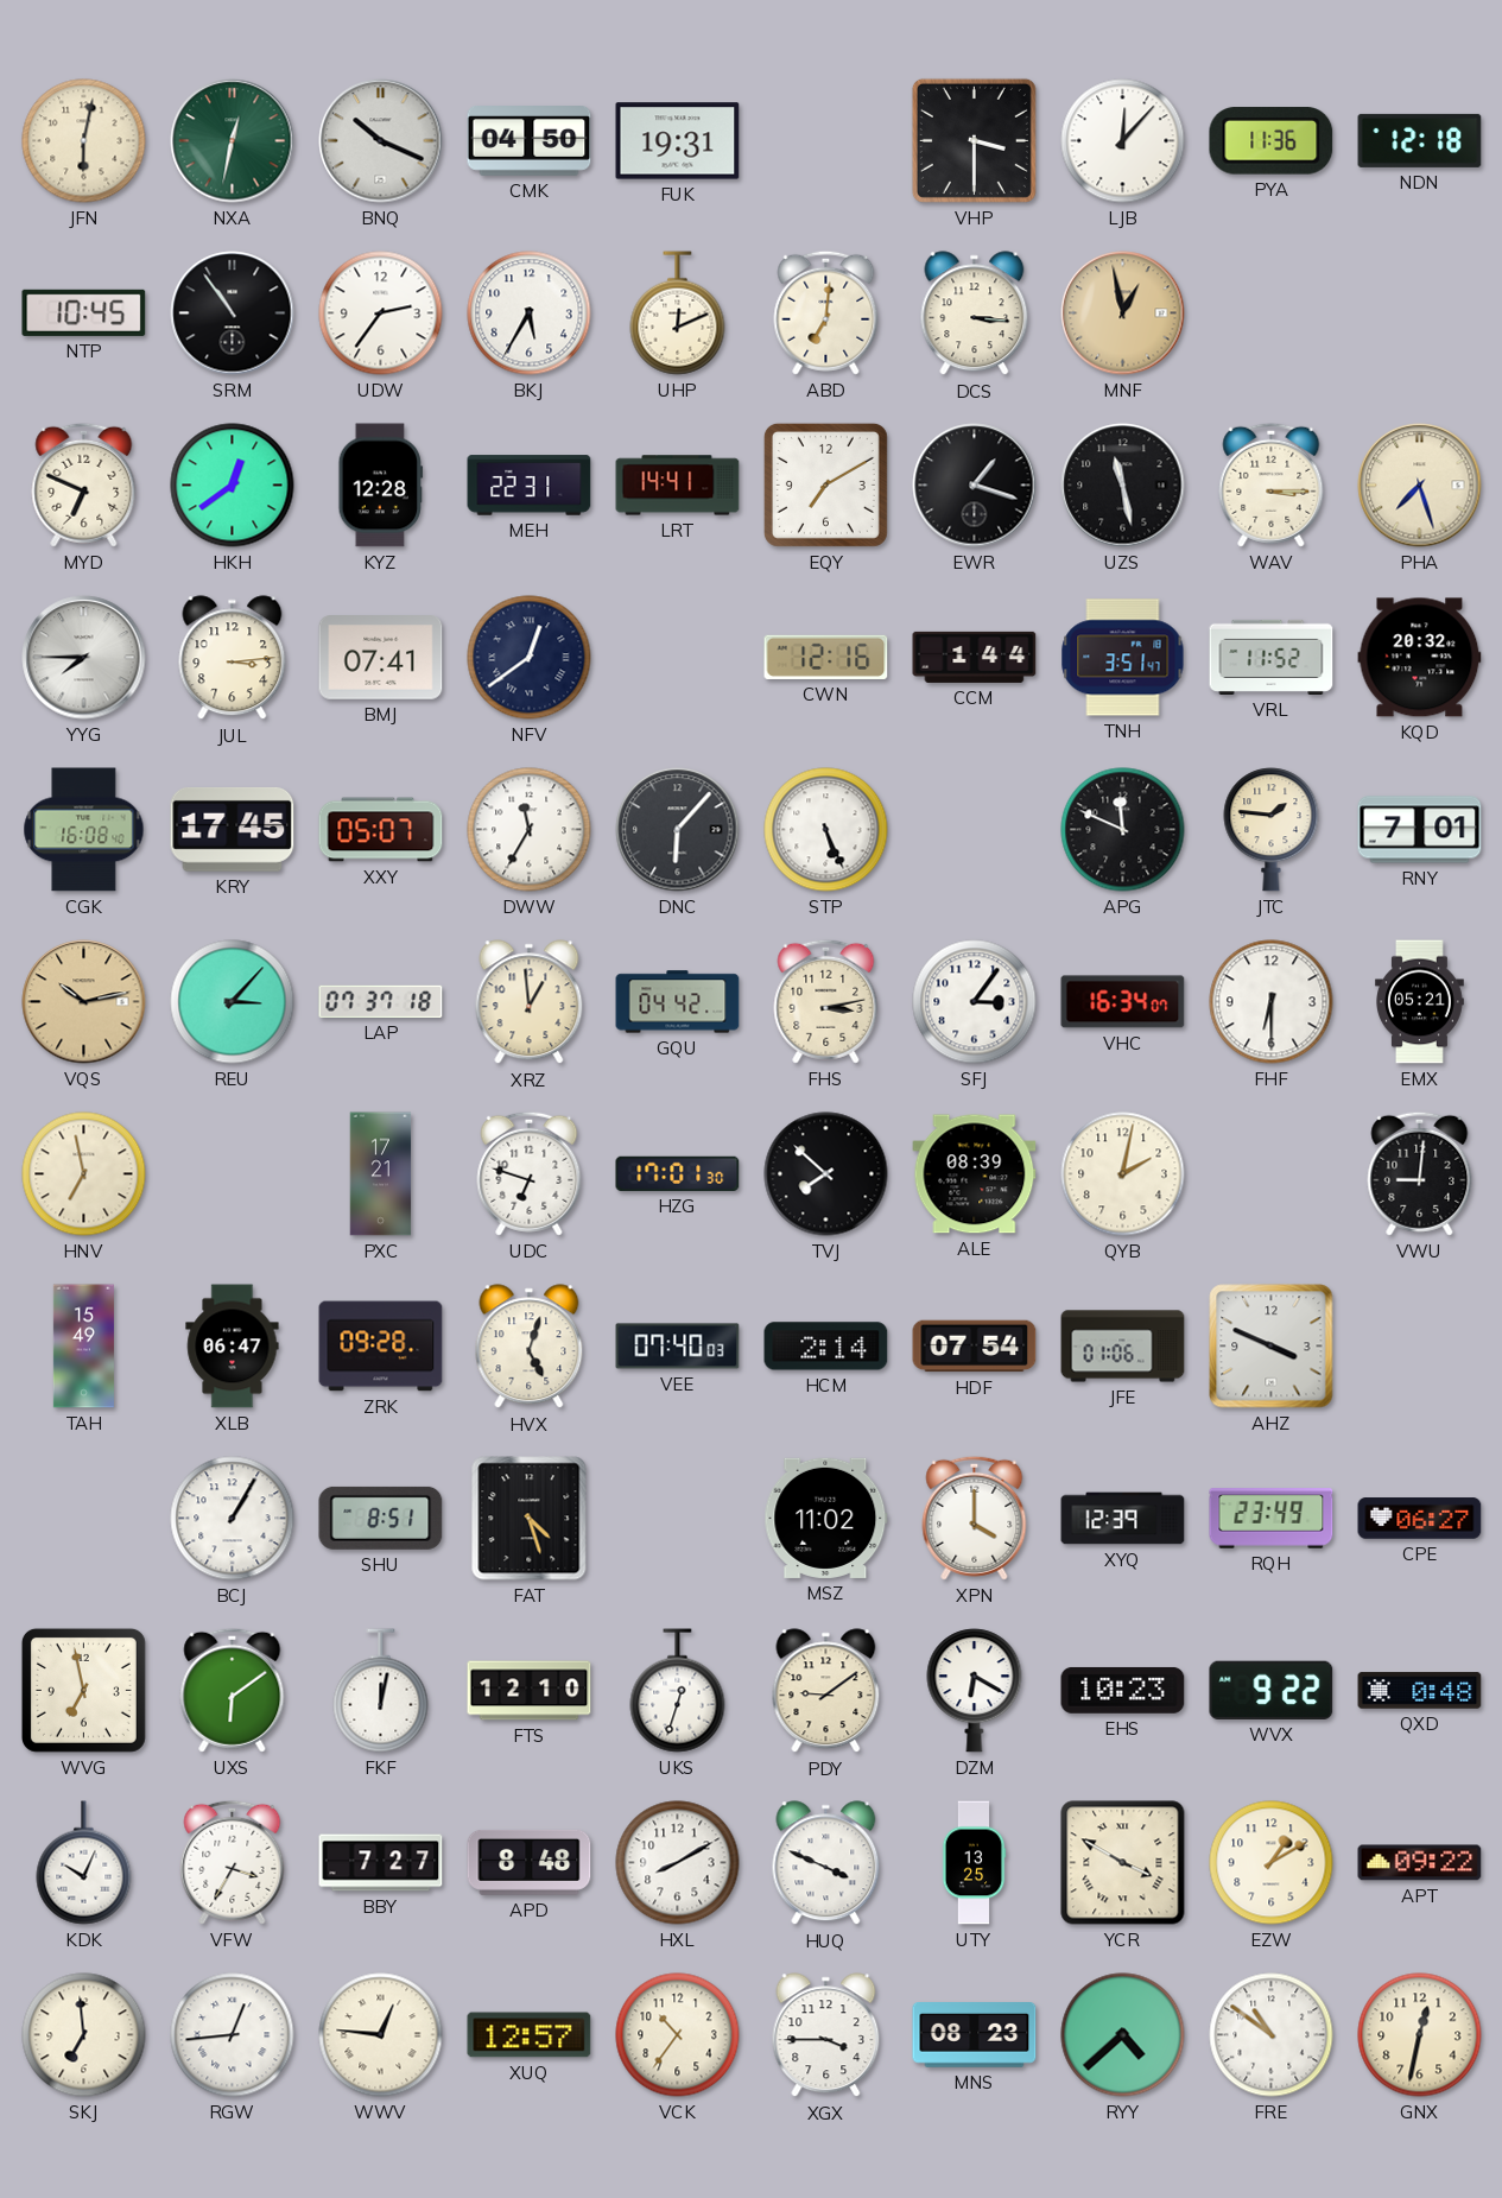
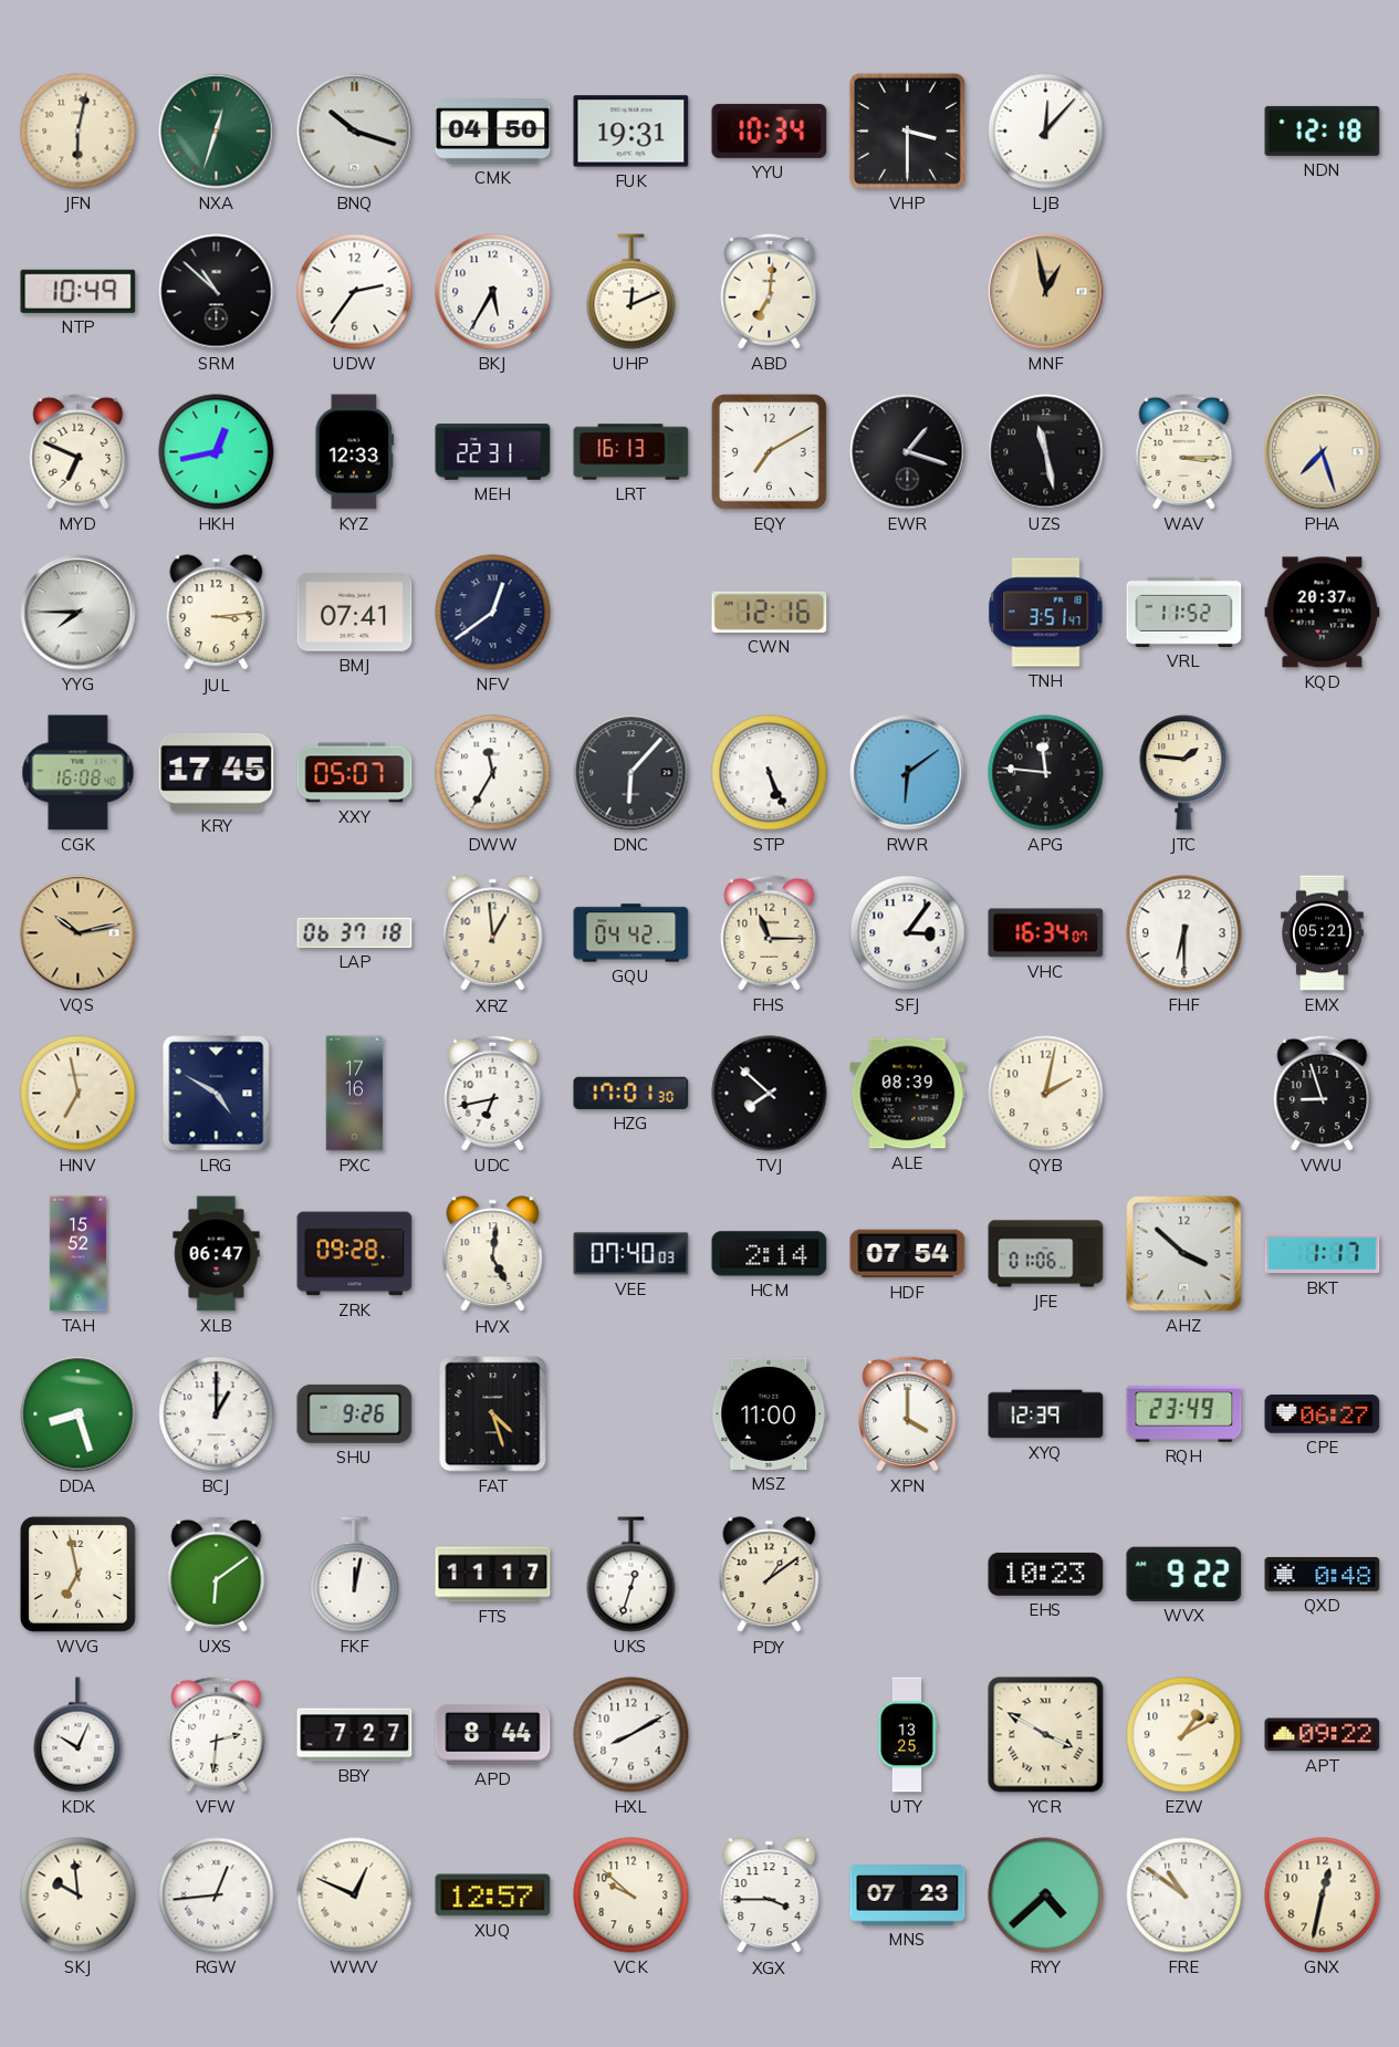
NXA: 12:32 -> 12:33
BNQ: 10:19 -> 10:18
YYU: none -> 10:34
PYA: 11:36 -> none
NTP: 10:45 -> 10:49
SRM: 10:54 -> 10:52
DCS: 3:16 -> none
HKH: 12:39 -> 12:43
KYZ: 12:28 -> 12:33
LRT: 14:41 -> 16:13
CCM: 1:44 -> none
KQD: 20:32 -> 20:37
RWR: none -> 6:09
APG: 11:49 -> 11:46
RNY: 7:01 -> none
REU: 3:07 -> none
LAP: 07:37 -> 06:37
FHS: 3:13 -> 11:15
LRG: none -> 4:50
PXC: 17:21 -> 17:16
UDC: 6:48 -> 6:43
VWU: 9:01 -> 8:57
TAH: 15:49 -> 15:52
HVX: 5:03 -> 5:01
AHZ: 3:49 -> 3:52
BKT: none -> 1:17
DDA: none -> 8:27
BCJ: 1:05 -> 1:00
SHU: 8:51 -> 9:26
MSZ: 11:02 -> 11:00
FTS: 12:10 -> 11:17
PDY: 9:09 -> 1:09
DZM: 6:20 -> none
VFW: 3:35 -> 2:31
APD: 8:48 -> 8:44
HUQ: 3:49 -> none
SKJ: 6:59 -> 9:59
WWV: 12:46 -> 12:49
VCK: 10:36 -> 9:52
MNS: 08:23 -> 07:23
